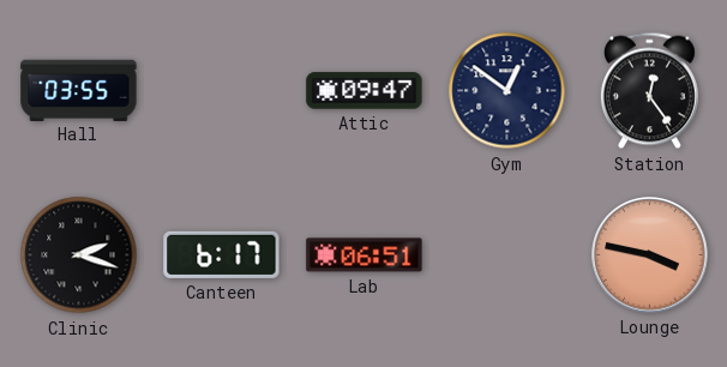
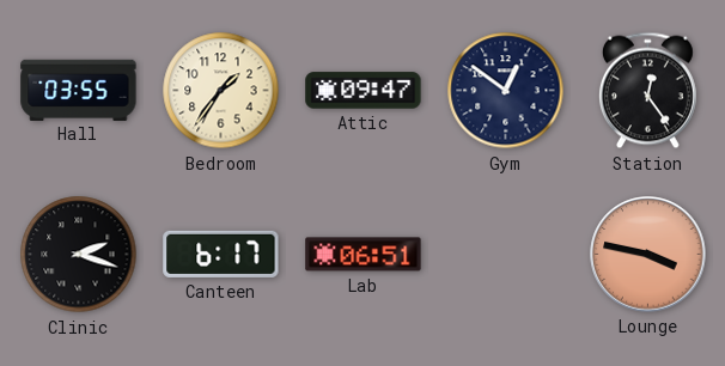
Bedroom: none -> 1:36
